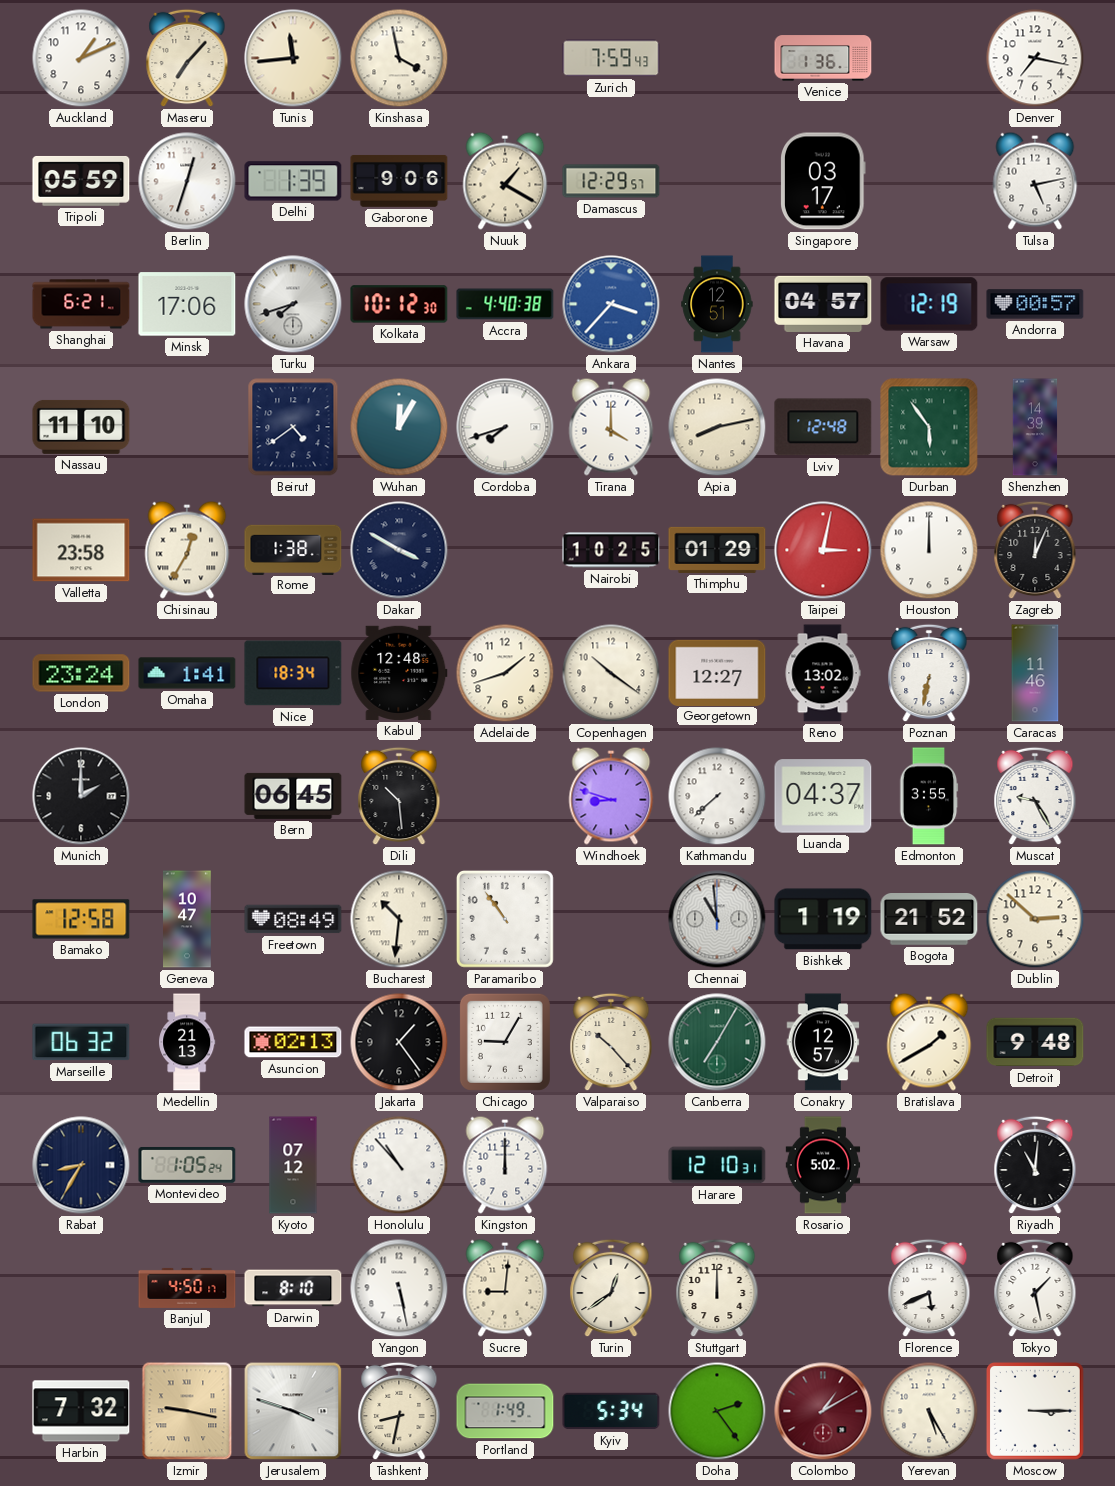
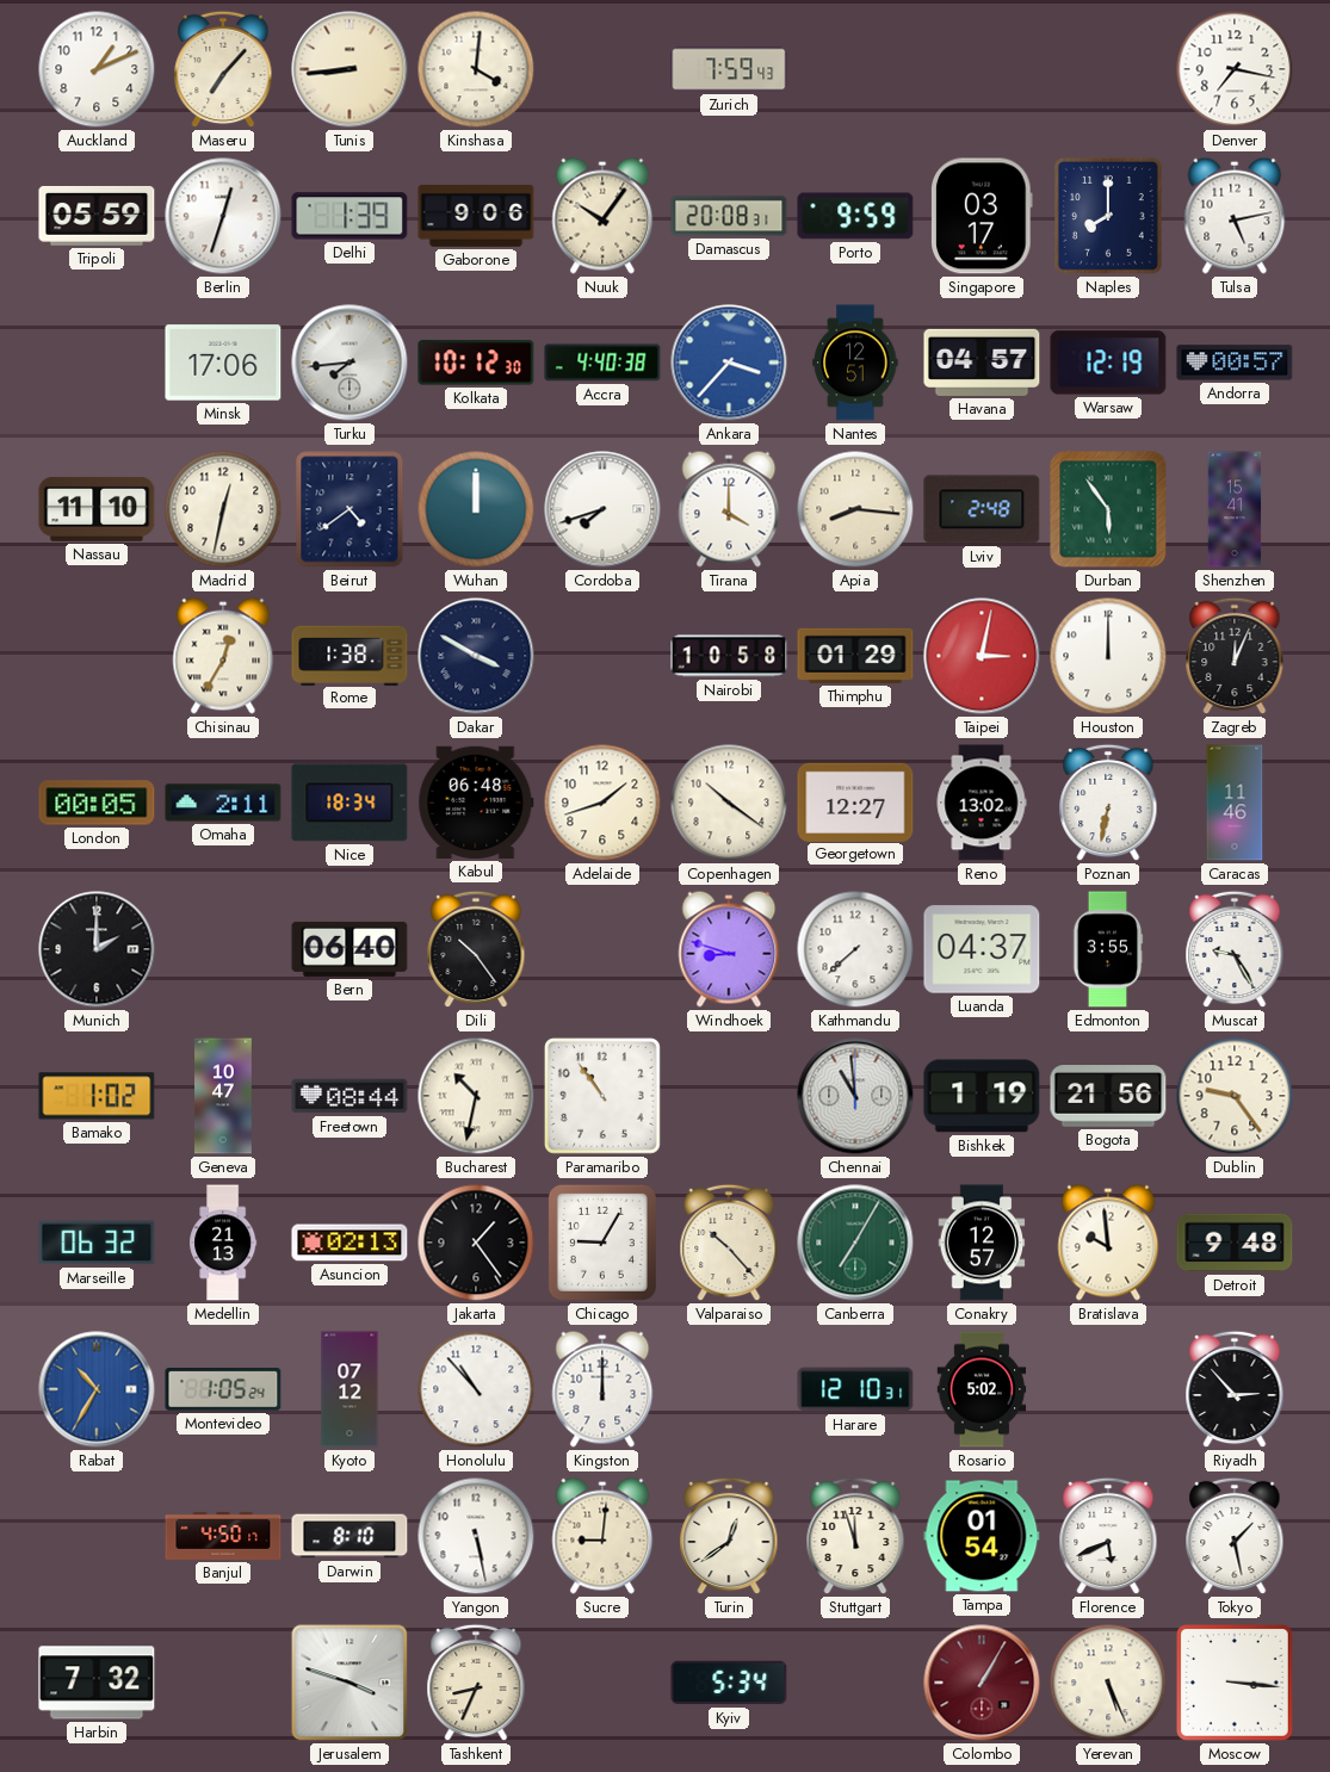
Tunis: 11:44 -> 8:44
Kinshasa: 3:58 -> 4:01
Venice: 1:36 -> none
Nuuk: 1:20 -> 10:06
Damascus: 12:29 -> 20:08
Porto: none -> 9:59
Naples: none -> 8:00
Shanghai: 6:21 -> none
Turku: 7:42 -> 7:44
Madrid: none -> 12:32
Wuhan: 12:05 -> 12:00
Apia: 8:13 -> 8:16
Lviv: 12:48 -> 2:48
Shenzhen: 14:39 -> 15:41
Valletta: 23:58 -> none
Nairobi: 10:25 -> 10:58
London: 23:24 -> 00:05
Omaha: 1:41 -> 2:11
Kabul: 12:48 -> 06:48
Bern: 06:45 -> 06:40
Dili: 10:29 -> 10:24
Bamako: 12:58 -> 1:02
Freetown: 08:49 -> 08:44
Bucharest: 10:31 -> 10:32
Bogota: 21:52 -> 21:56
Dublin: 2:52 -> 9:24
Bratislava: 1:40 -> 9:59
Rabat: 8:35 -> 10:35
Rabat dial: navy -> blue
Riyadh: 11:01 -> 2:53
Stuttgart: 12:00 -> 11:57
Tampa: none -> 01:54
Izmir: 9:17 -> none
Tashkent: 8:32 -> 8:34
Portland: 1:49 -> none
Doha: 2:24 -> none
Colombo: 1:10 -> 1:05
Yerevan: 5:25 -> 5:26
Moscow: 3:15 -> 3:16
